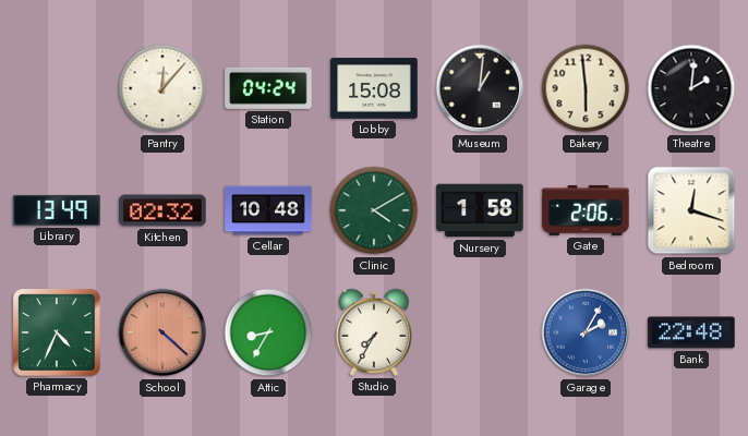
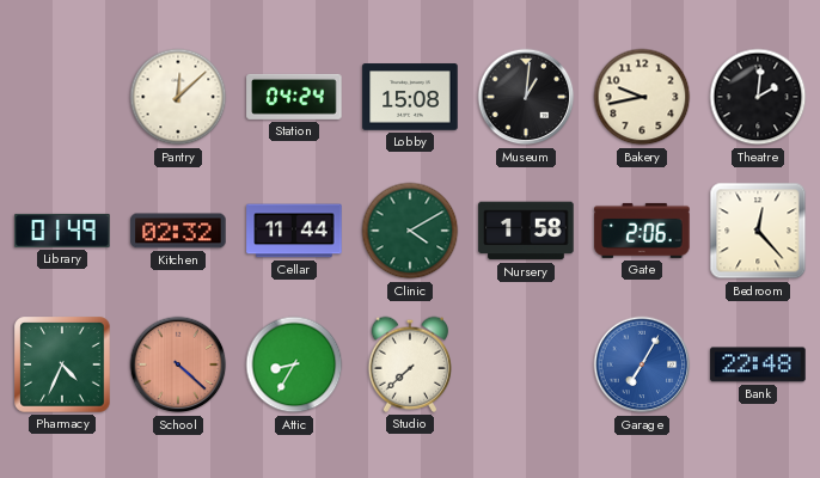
Pantry: 12:07 -> 12:08
Bakery: 5:59 -> 9:43
Library: 13:49 -> 01:49
Cellar: 10:48 -> 11:44
Bedroom: 12:18 -> 12:23
Studio: 7:35 -> 7:38
Garage: 2:05 -> 7:05
